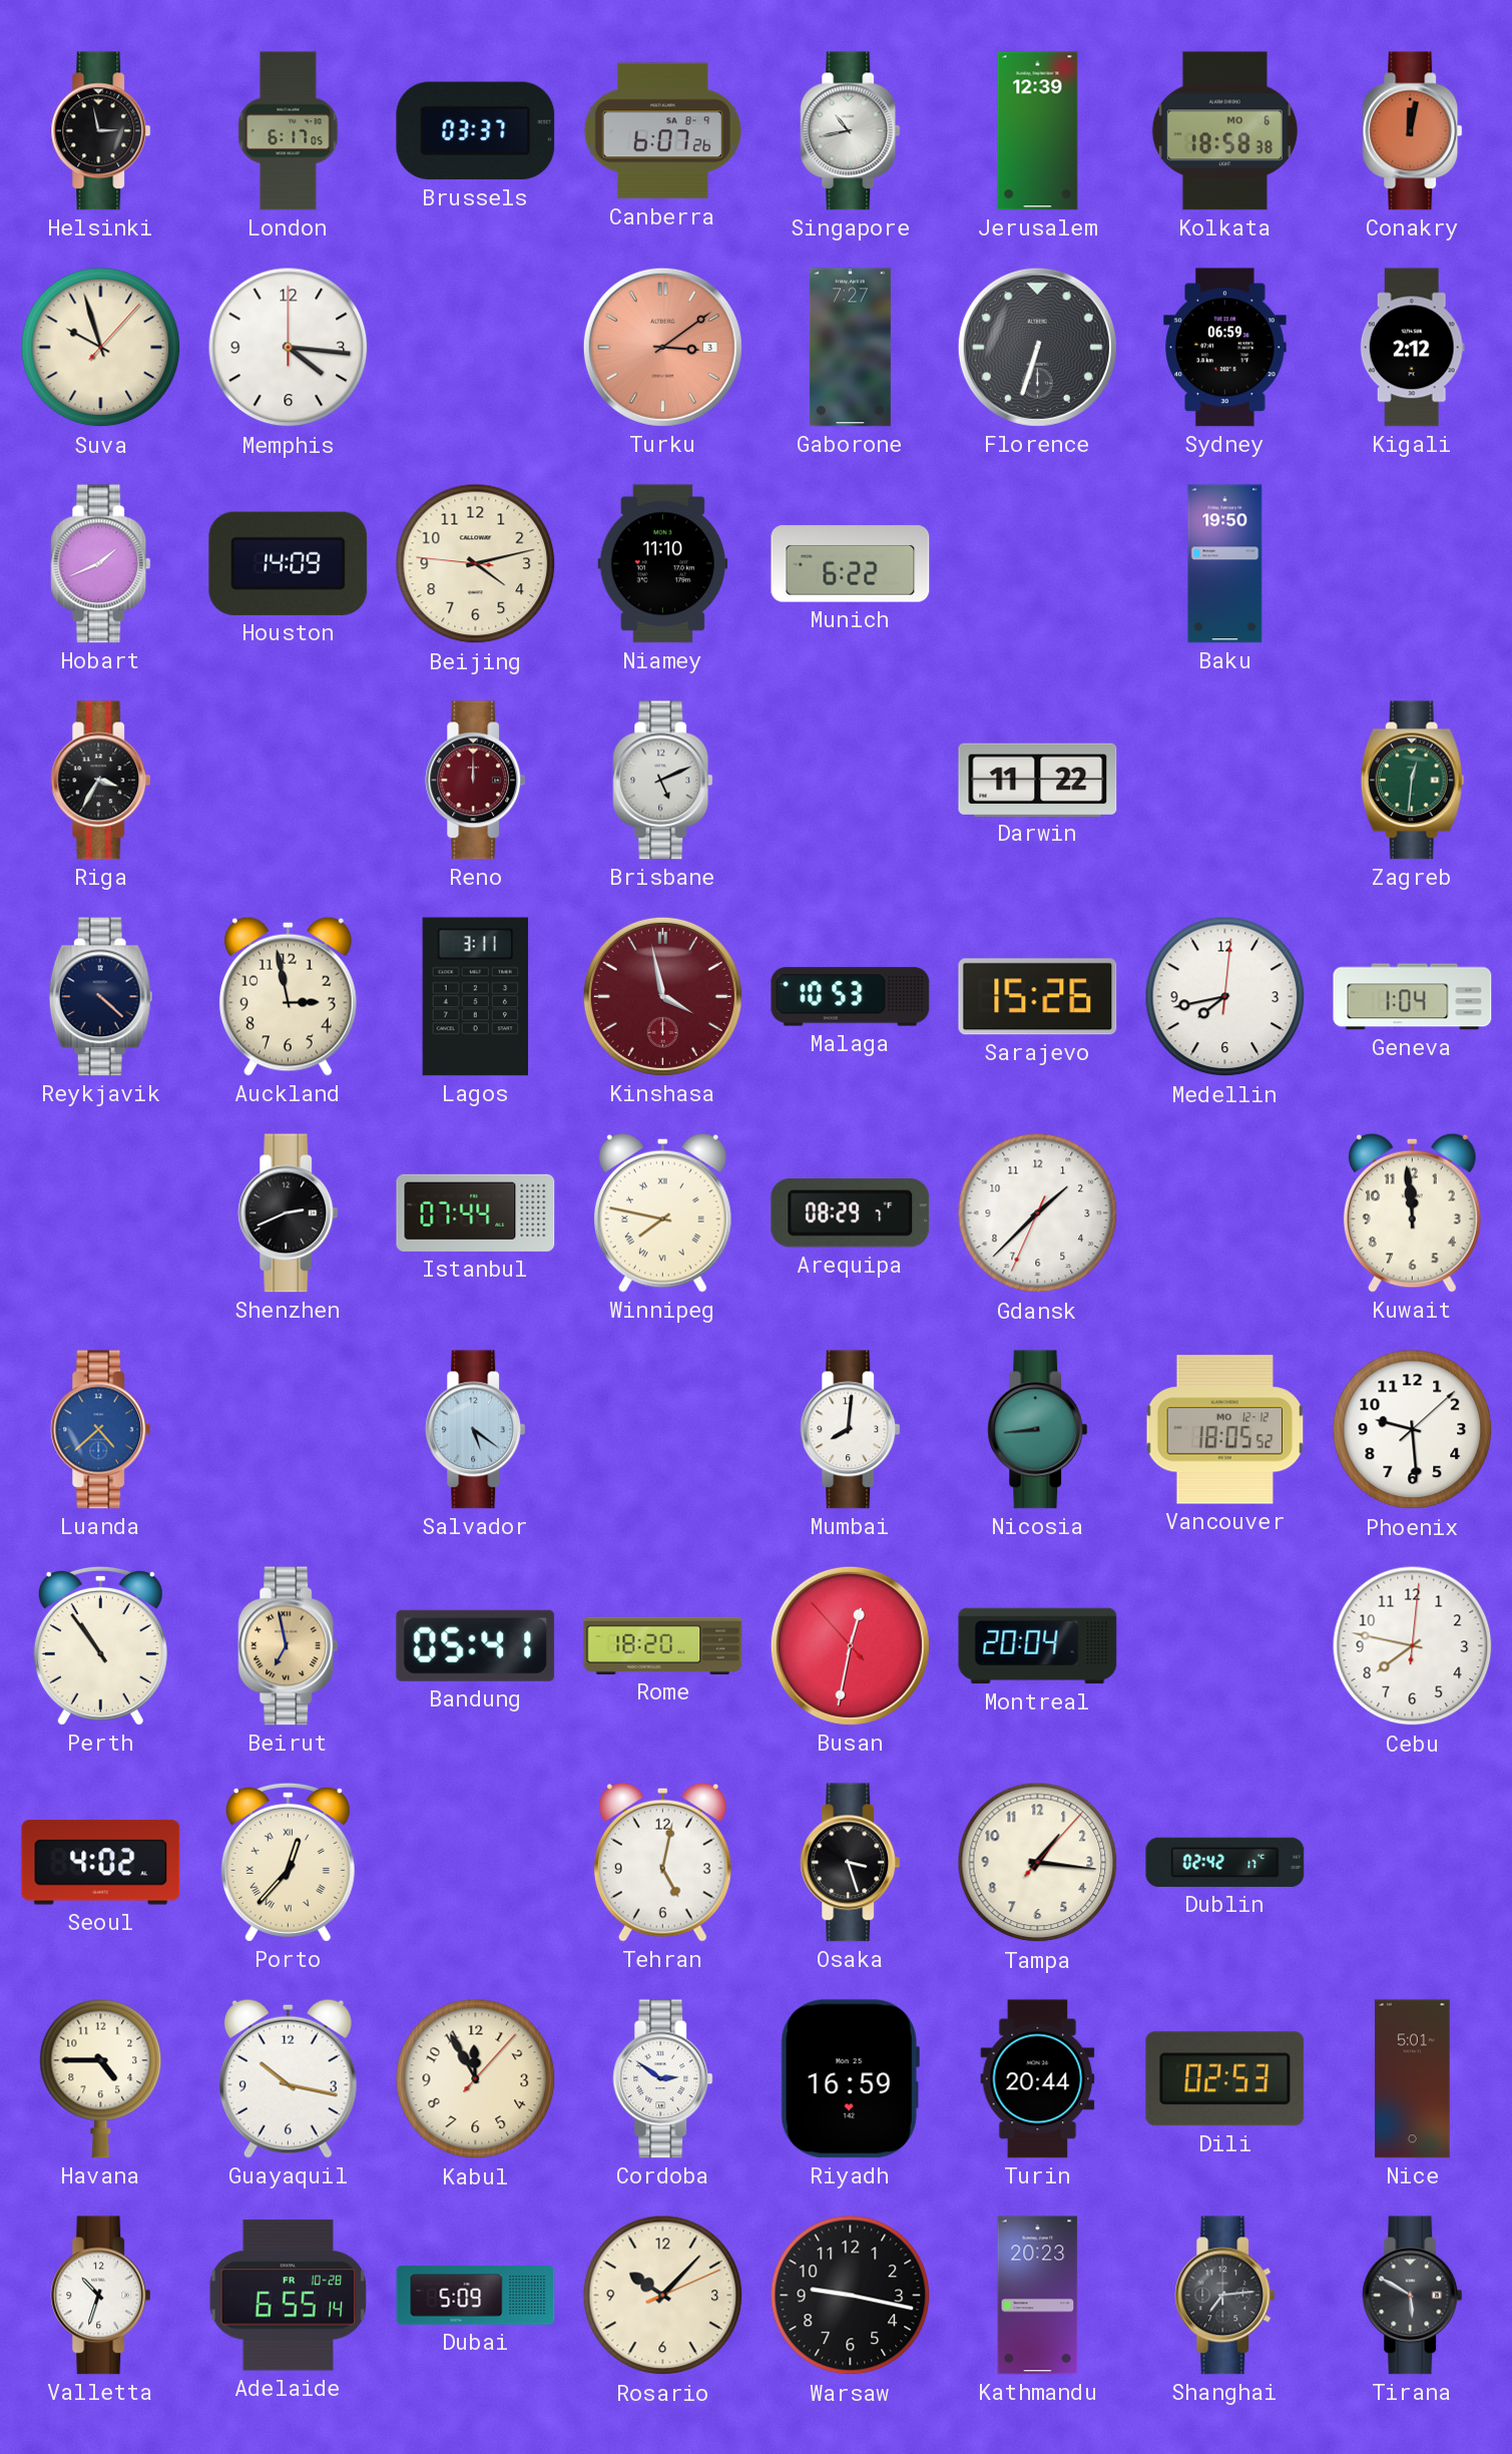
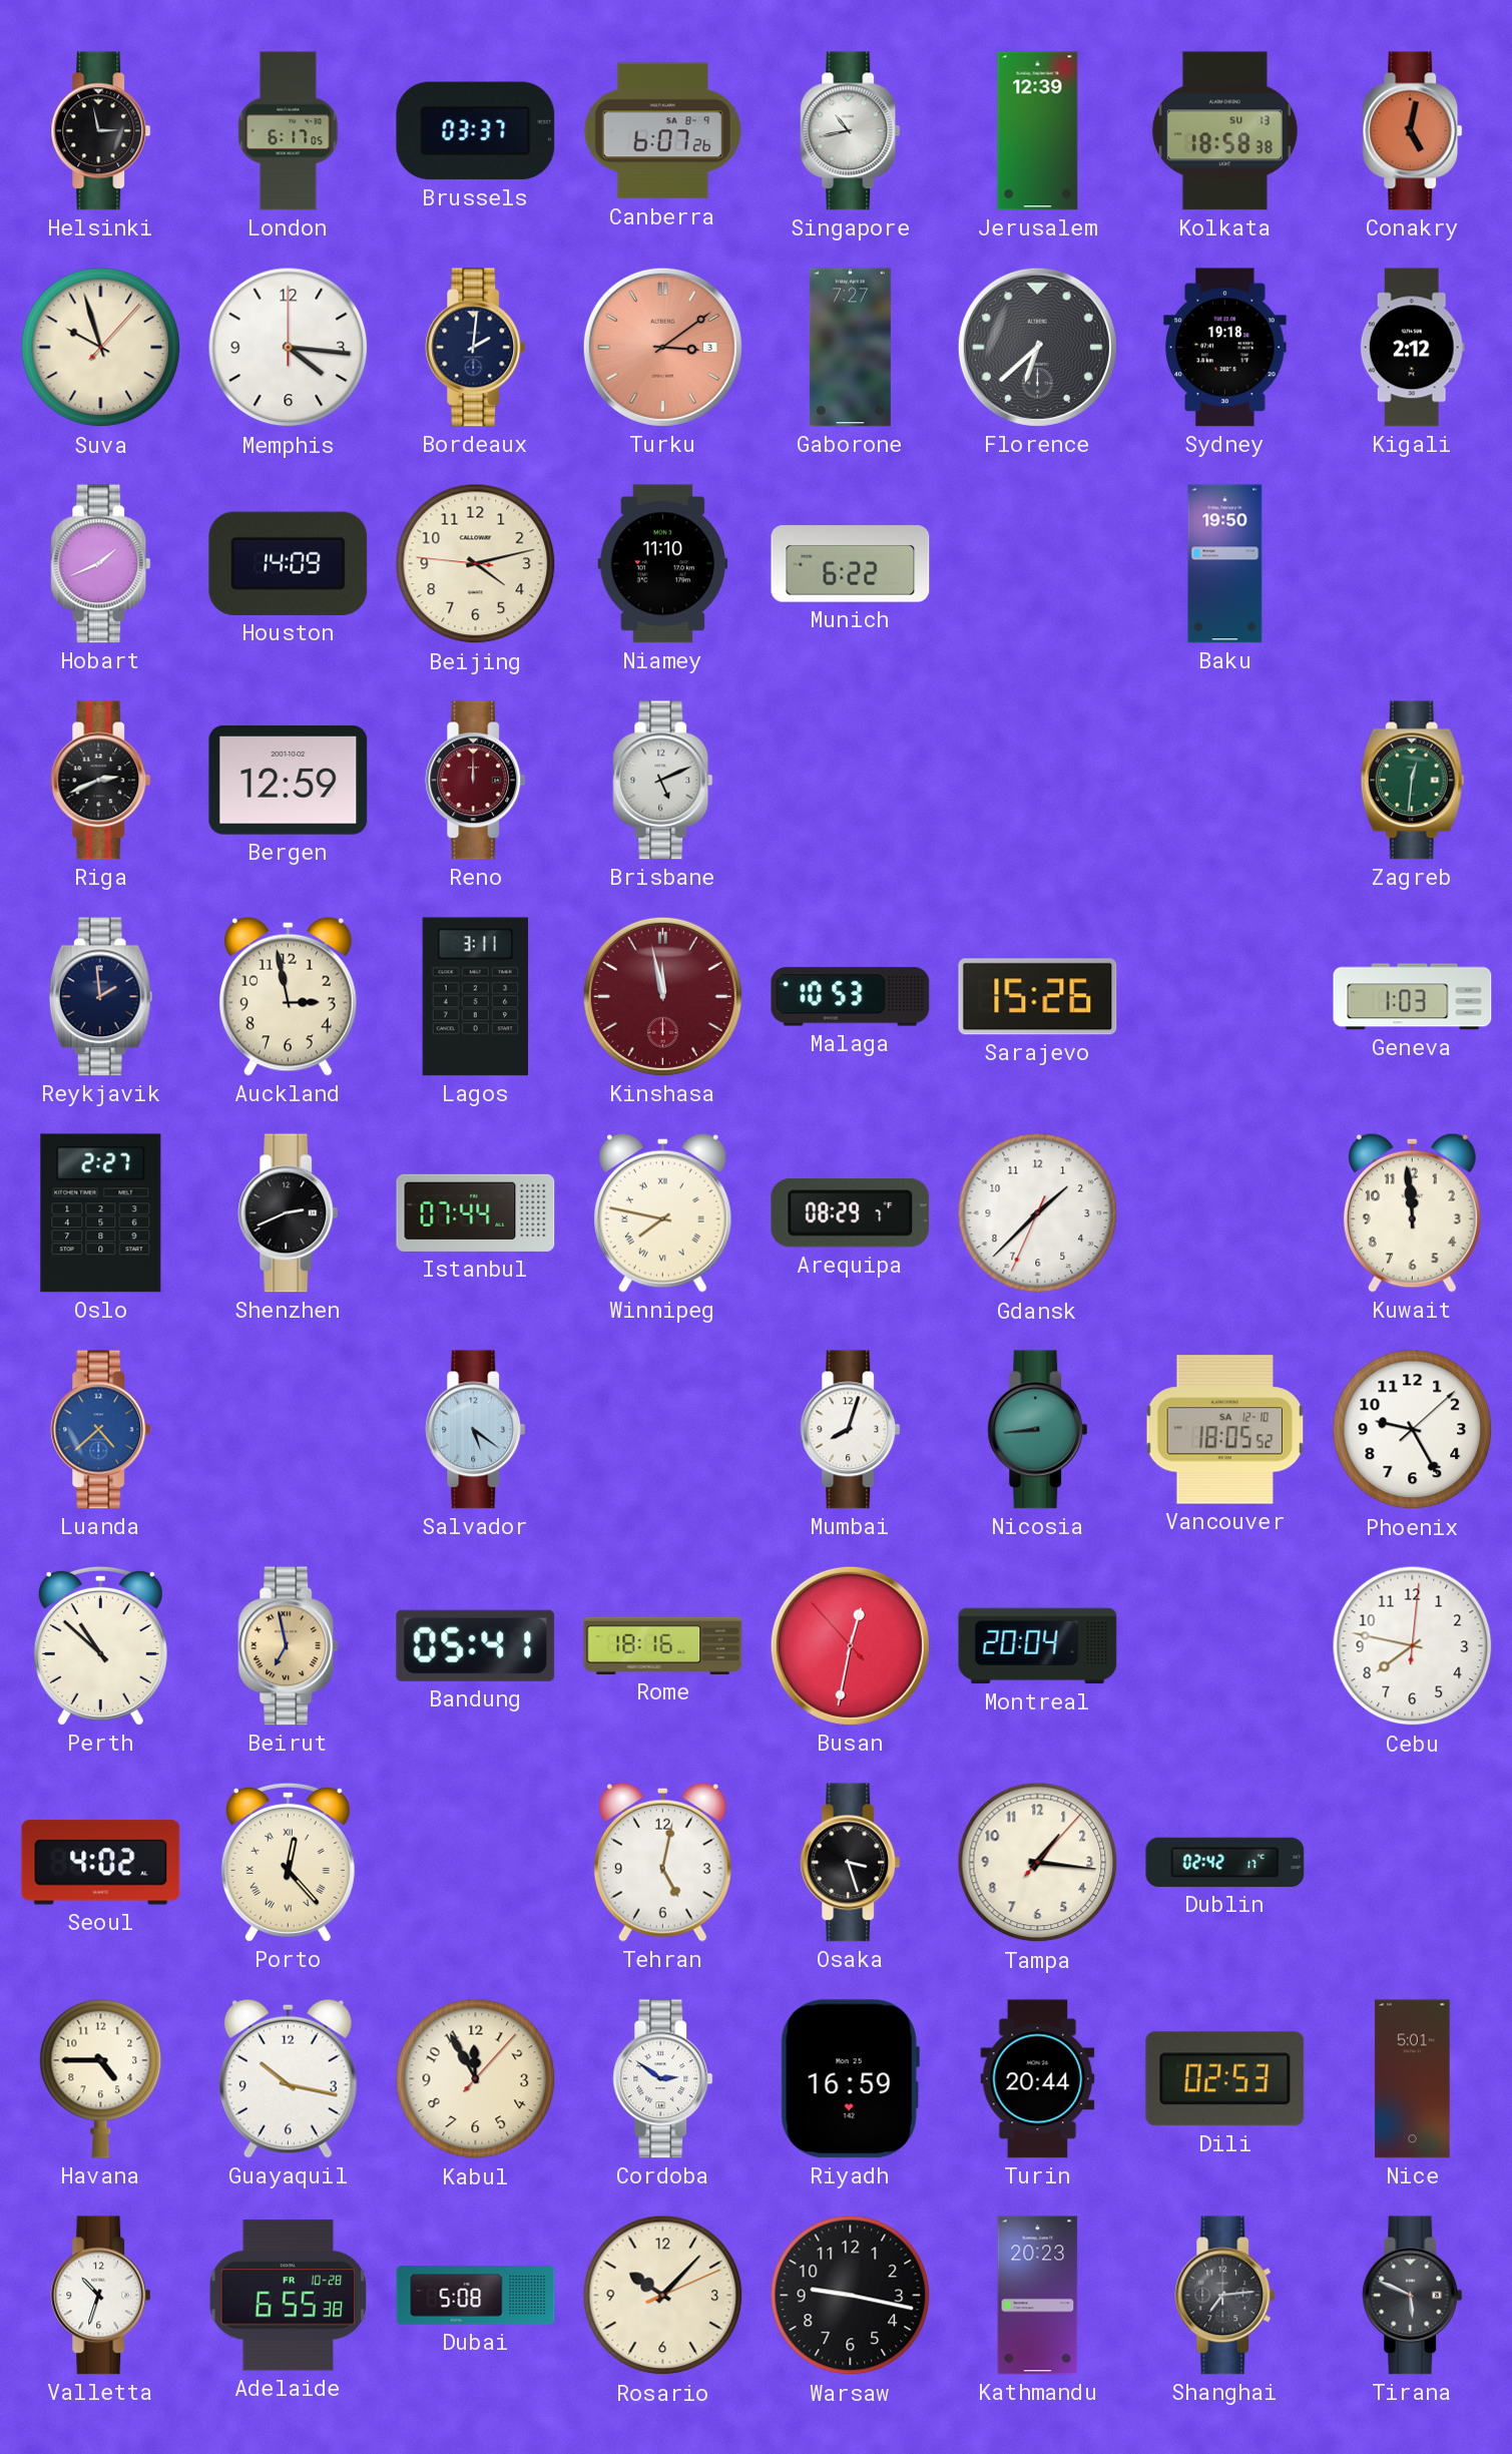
Kolkata date: MO 6 -> SU 13
Conakry: 12:02 -> 5:02
Bordeaux: none -> 2:01
Florence: 6:33 -> 6:38
Sydney: 06:59 -> 19:18
Riga: 3:35 -> 2:41
Bergen: none -> 12:59
Darwin: 11:22 -> none
Reykjavik: 4:22 -> 1:59
Kinshasa: 3:58 -> 11:58
Medellin: 7:43 -> none
Geneva: 1:04 -> 1:03
Oslo: none -> 2:27
Mumbai: 8:01 -> 8:03
Vancouver date: MO 12-12 -> SA 12-10
Phoenix: 9:29 -> 9:25
Perth: 10:54 -> 10:52
Rome: 18:20 -> 18:16
Porto: 12:37 -> 12:23
Adelaide: 6:55:14 -> 6:55:38
Dubai: 5:09 -> 5:08
Tirana: 5:50 -> 5:49
